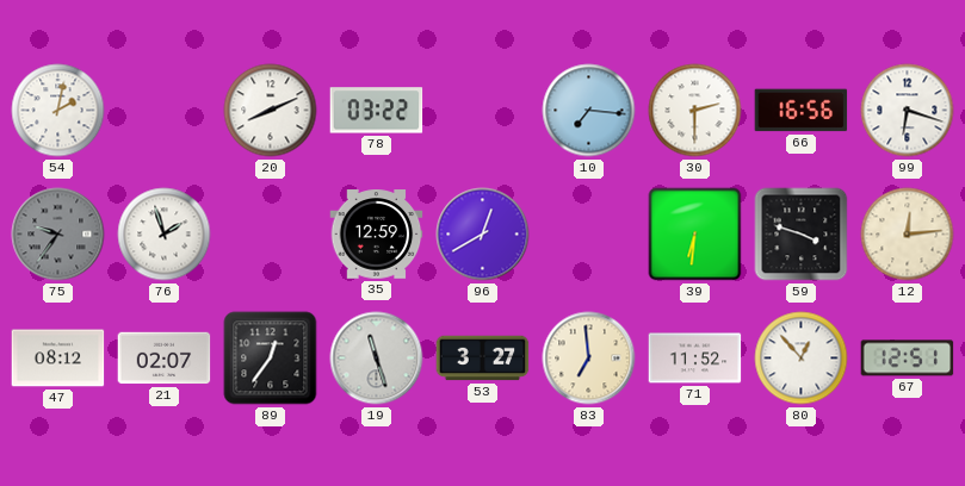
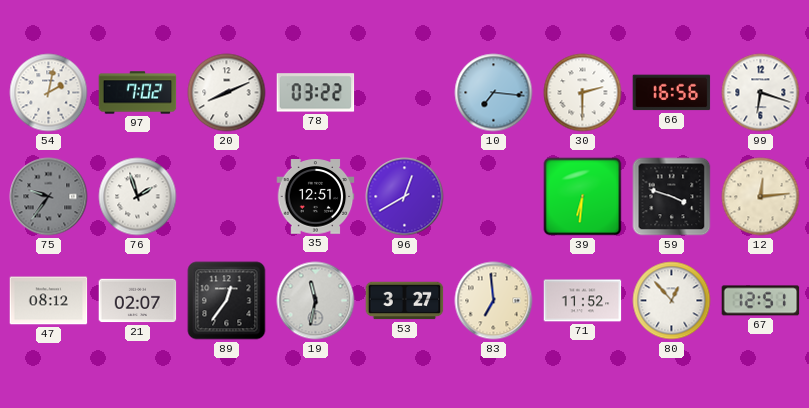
97: none -> 7:02
35: 12:59 -> 12:51
19: 11:27 -> 11:32
